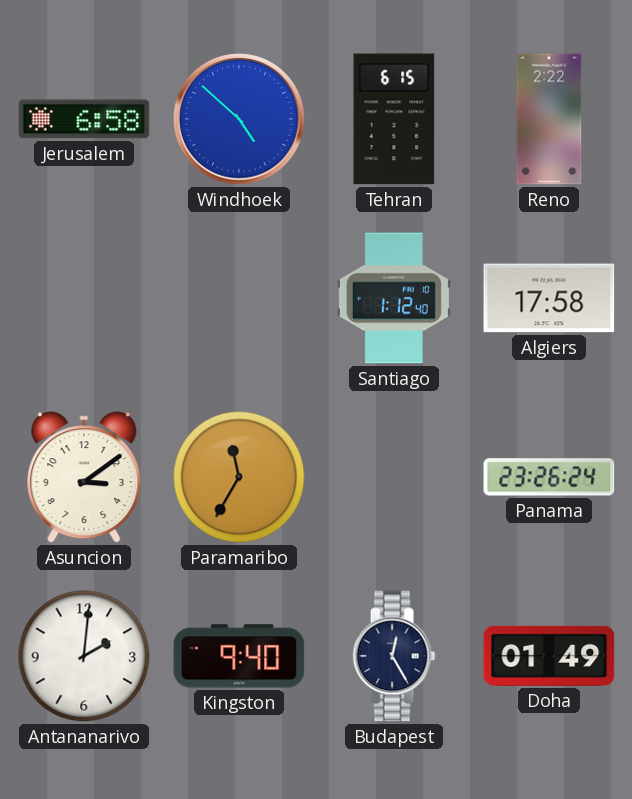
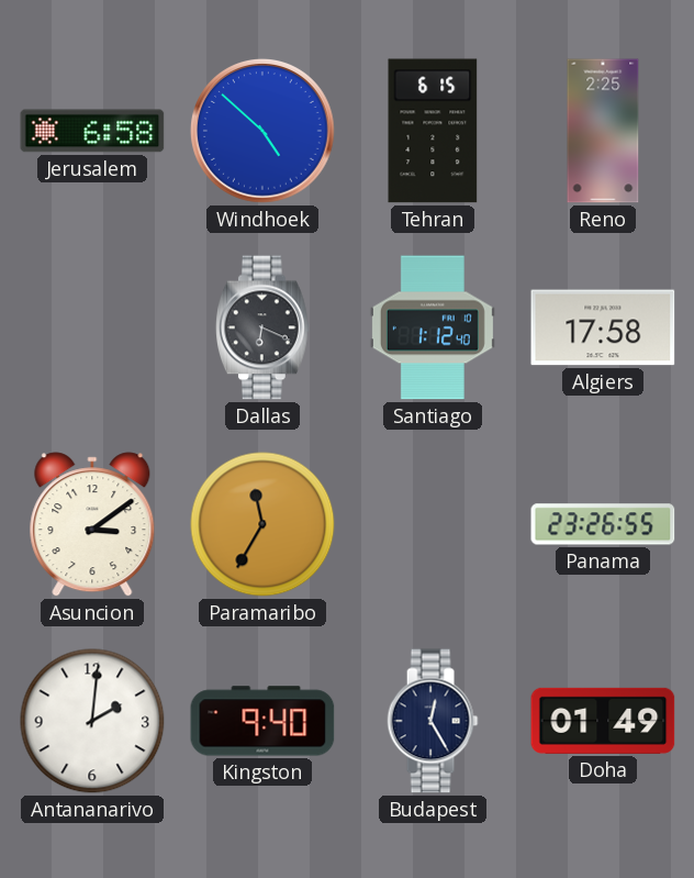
Reno: 2:22 -> 2:25
Dallas: none -> 6:19
Panama: 23:26:24 -> 23:26:55
